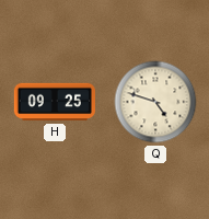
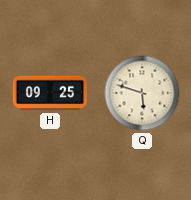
Q: 4:48 -> 5:48
